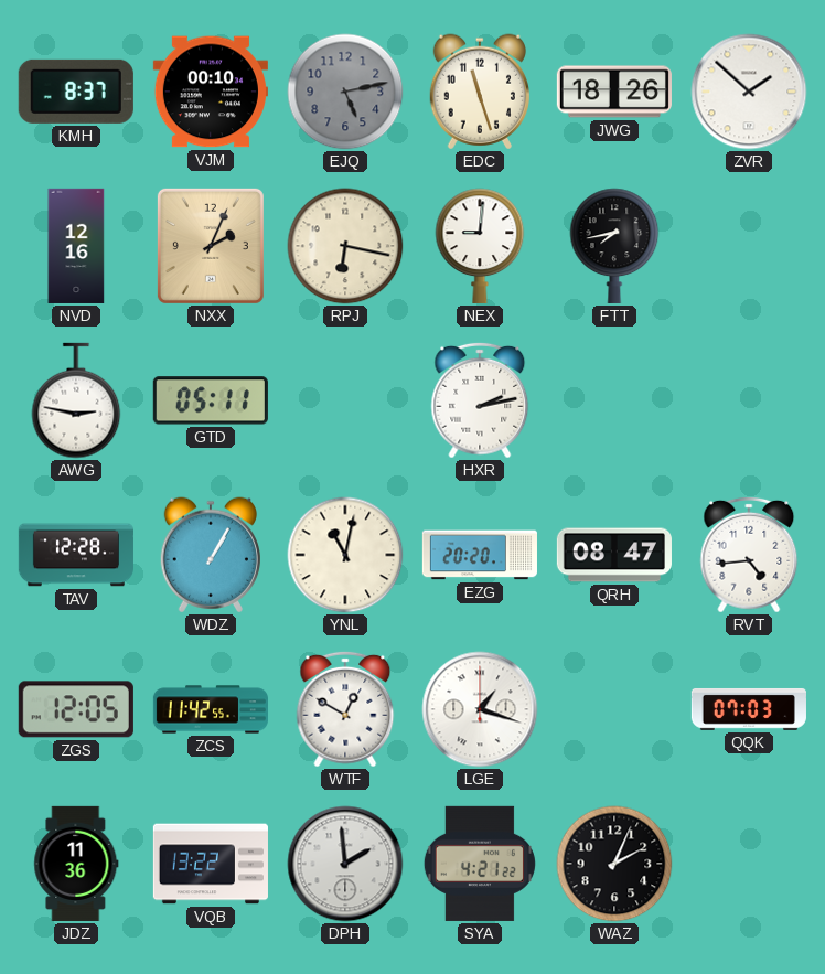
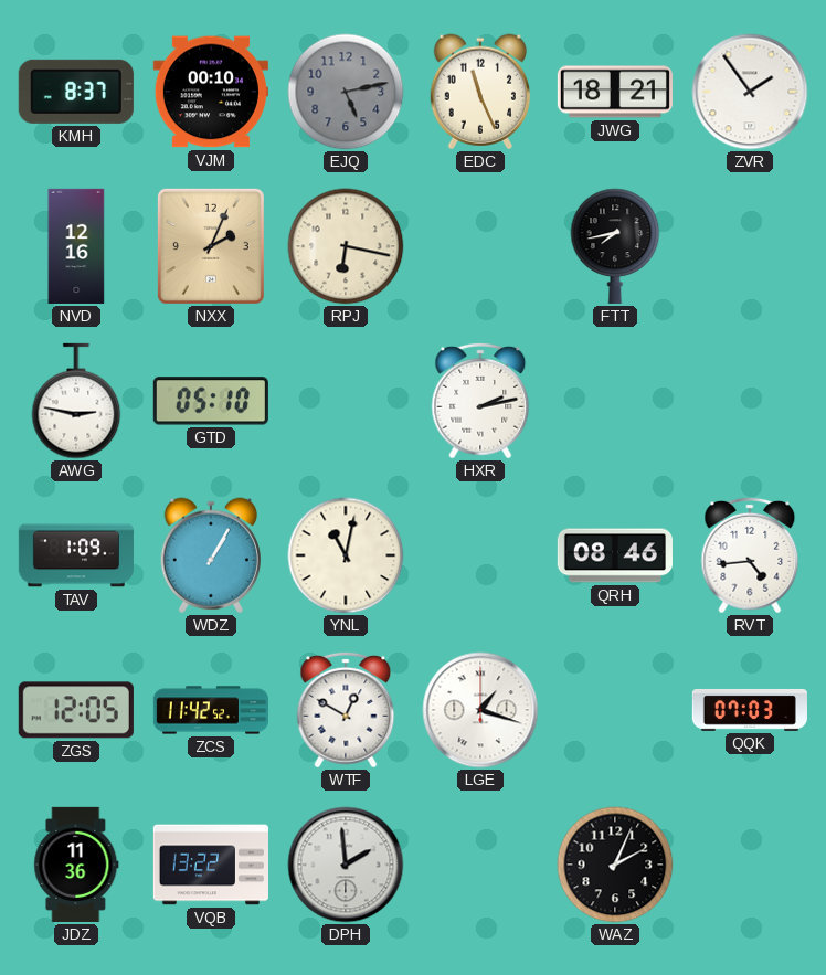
EDC: 11:27 -> 11:26
JWG: 18:26 -> 18:21
ZVR: 1:52 -> 1:54
NEX: 9:01 -> none
GTD: 05:11 -> 05:10
TAV: 12:28 -> 1:09
EZG: 20:20 -> none
QRH: 08:47 -> 08:46
ZCS: 11:42:55 -> 11:42:52
SYA: 4:21 -> none
